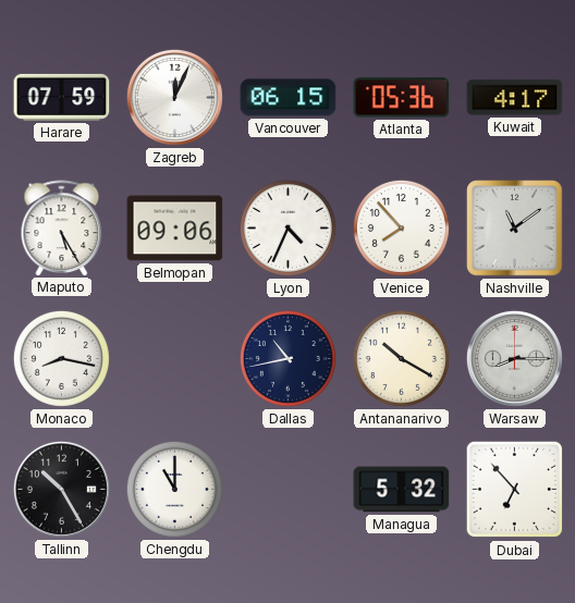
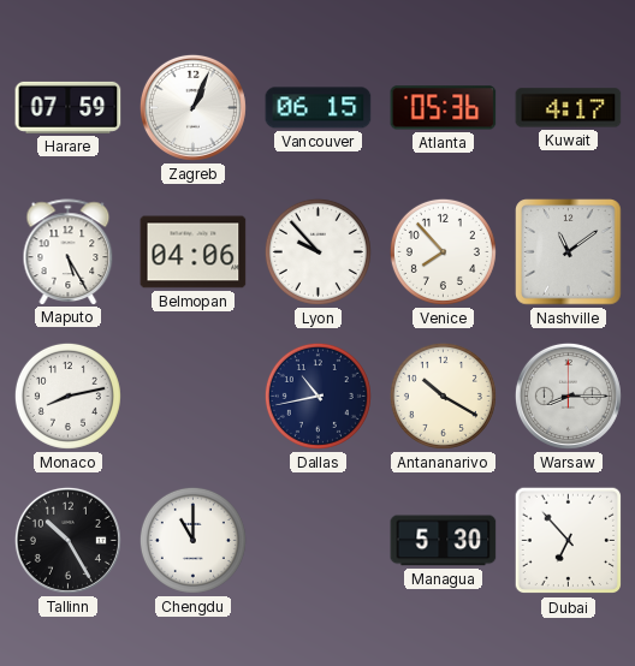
Zagreb: 12:04 -> 1:04
Belmopan: 09:06 -> 04:06
Lyon: 4:34 -> 9:53
Monaco: 8:17 -> 8:13
Managua: 5:32 -> 5:30
